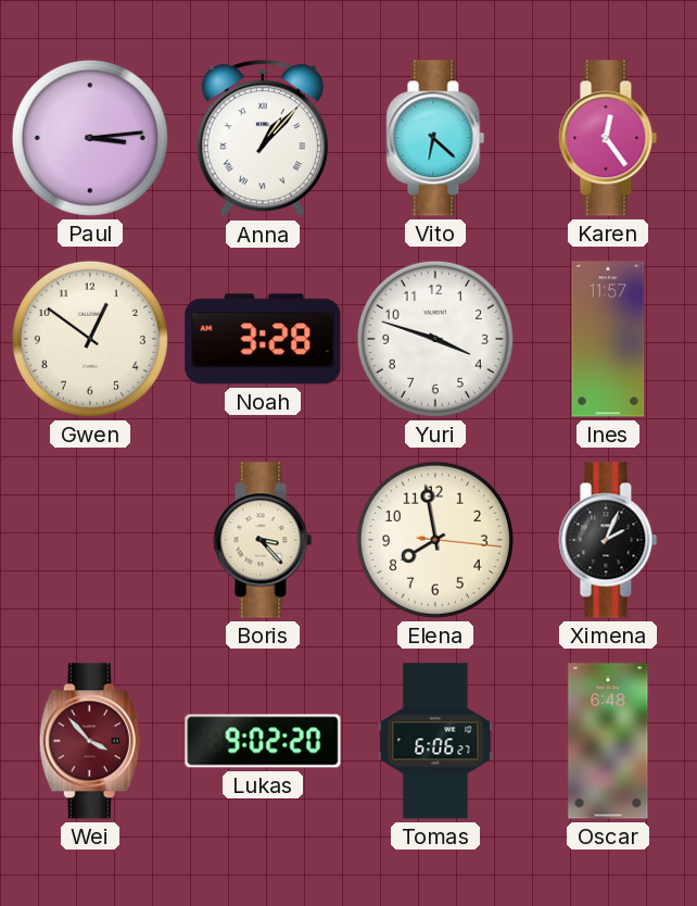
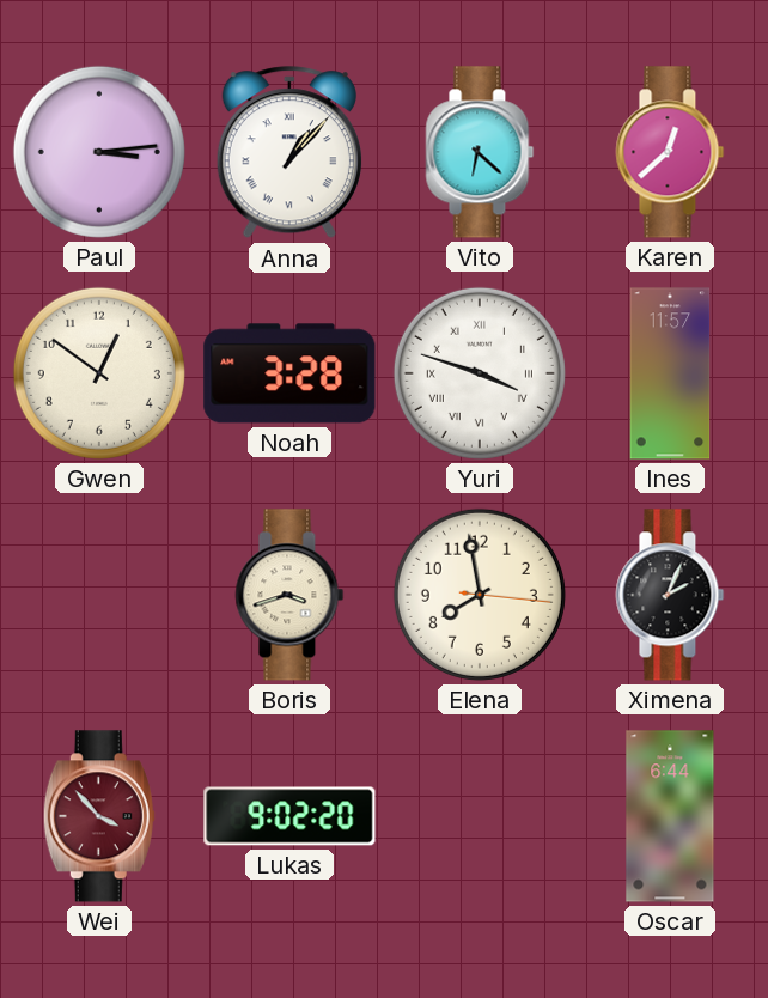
Karen: 12:24 -> 12:38
Yuri numerals: Arabic -> Roman
Boris: 3:23 -> 3:42
Tomas: 6:06 -> none
Oscar: 6:48 -> 6:44
